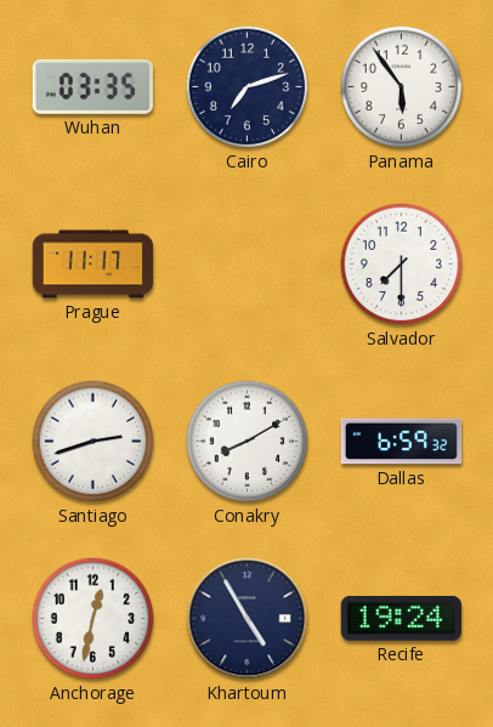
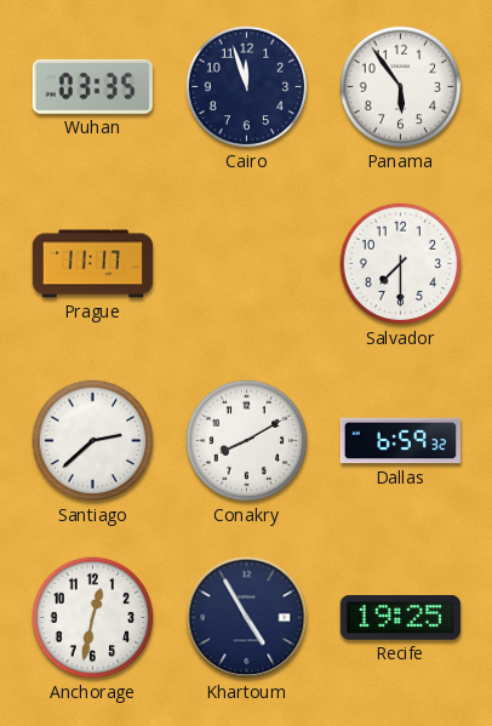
Cairo: 7:12 -> 11:57
Santiago: 2:42 -> 2:38
Recife: 19:24 -> 19:25
